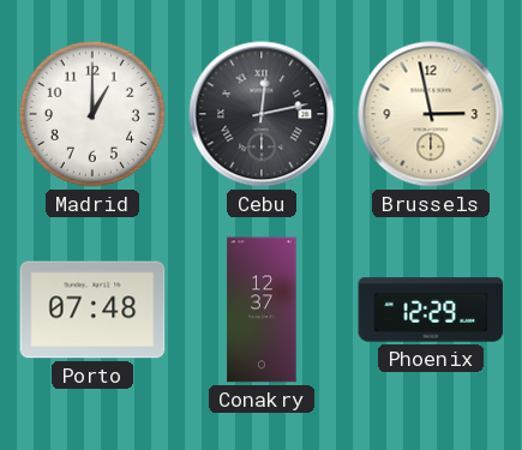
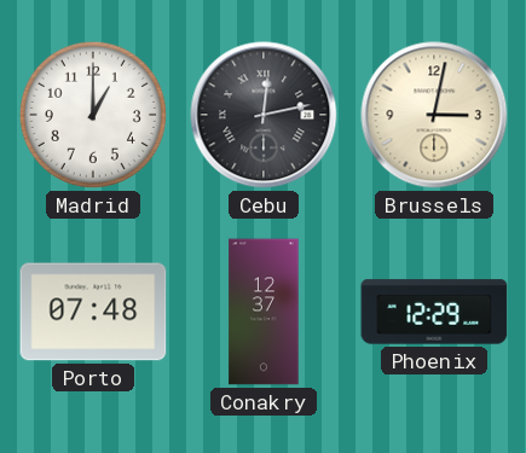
Brussels: 2:58 -> 3:02
